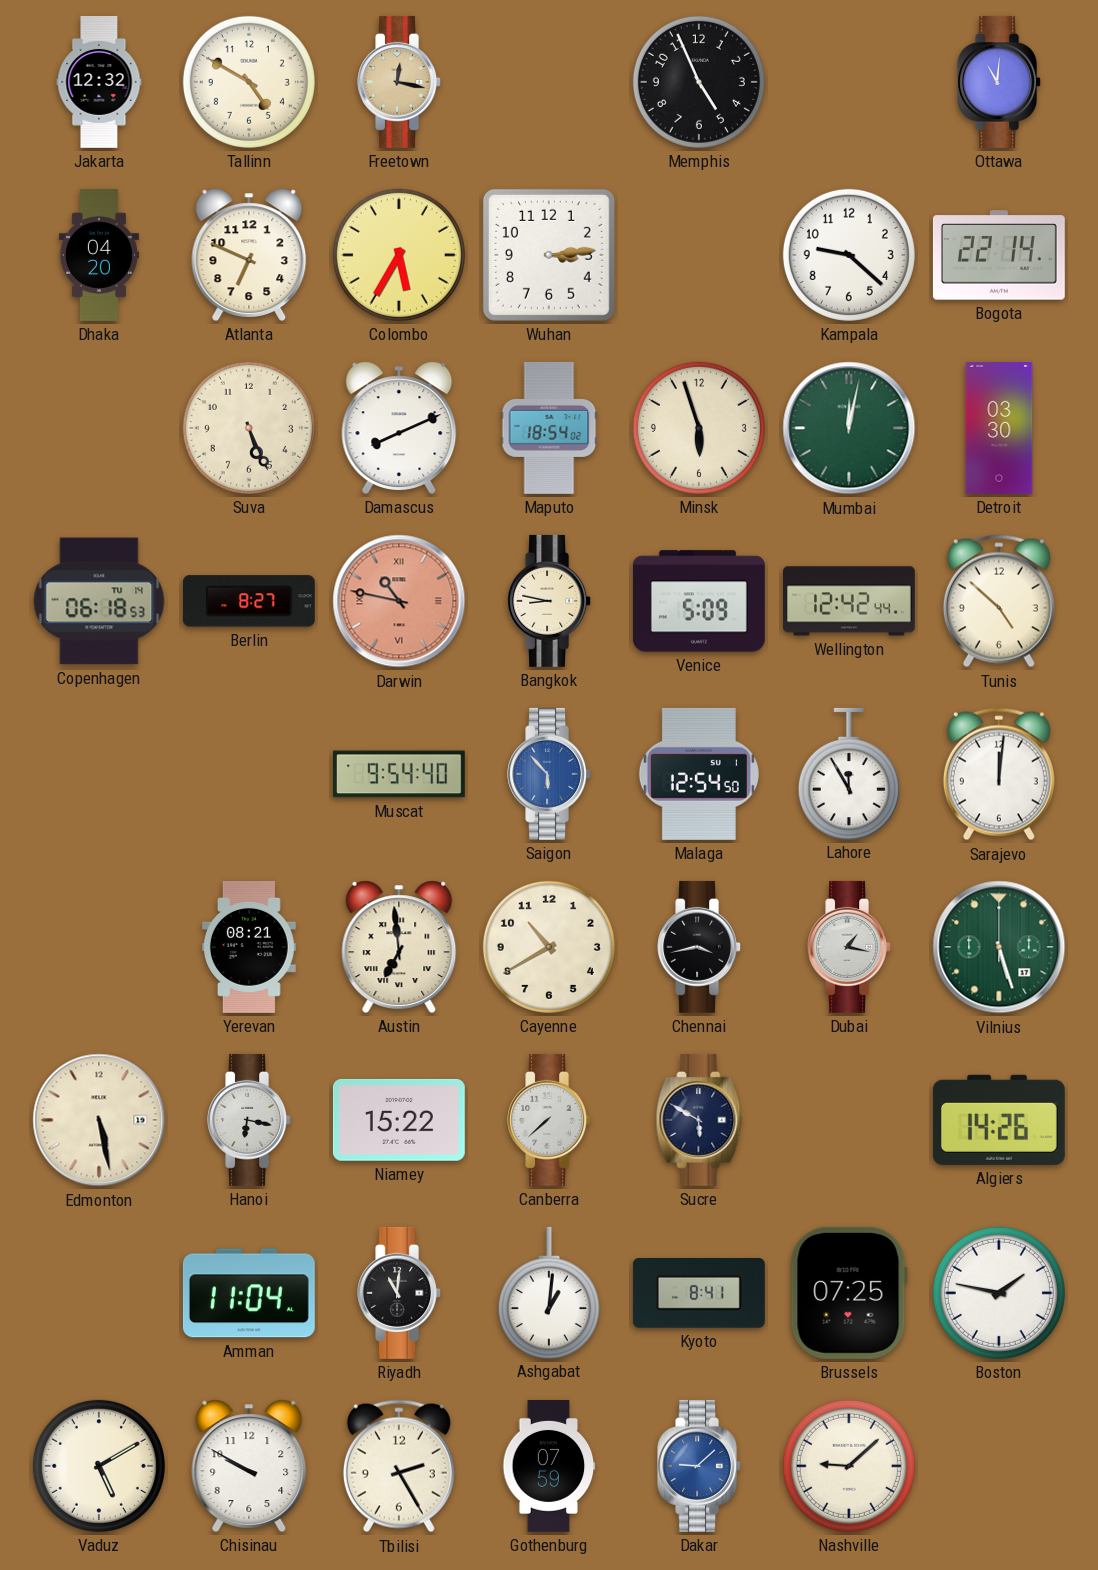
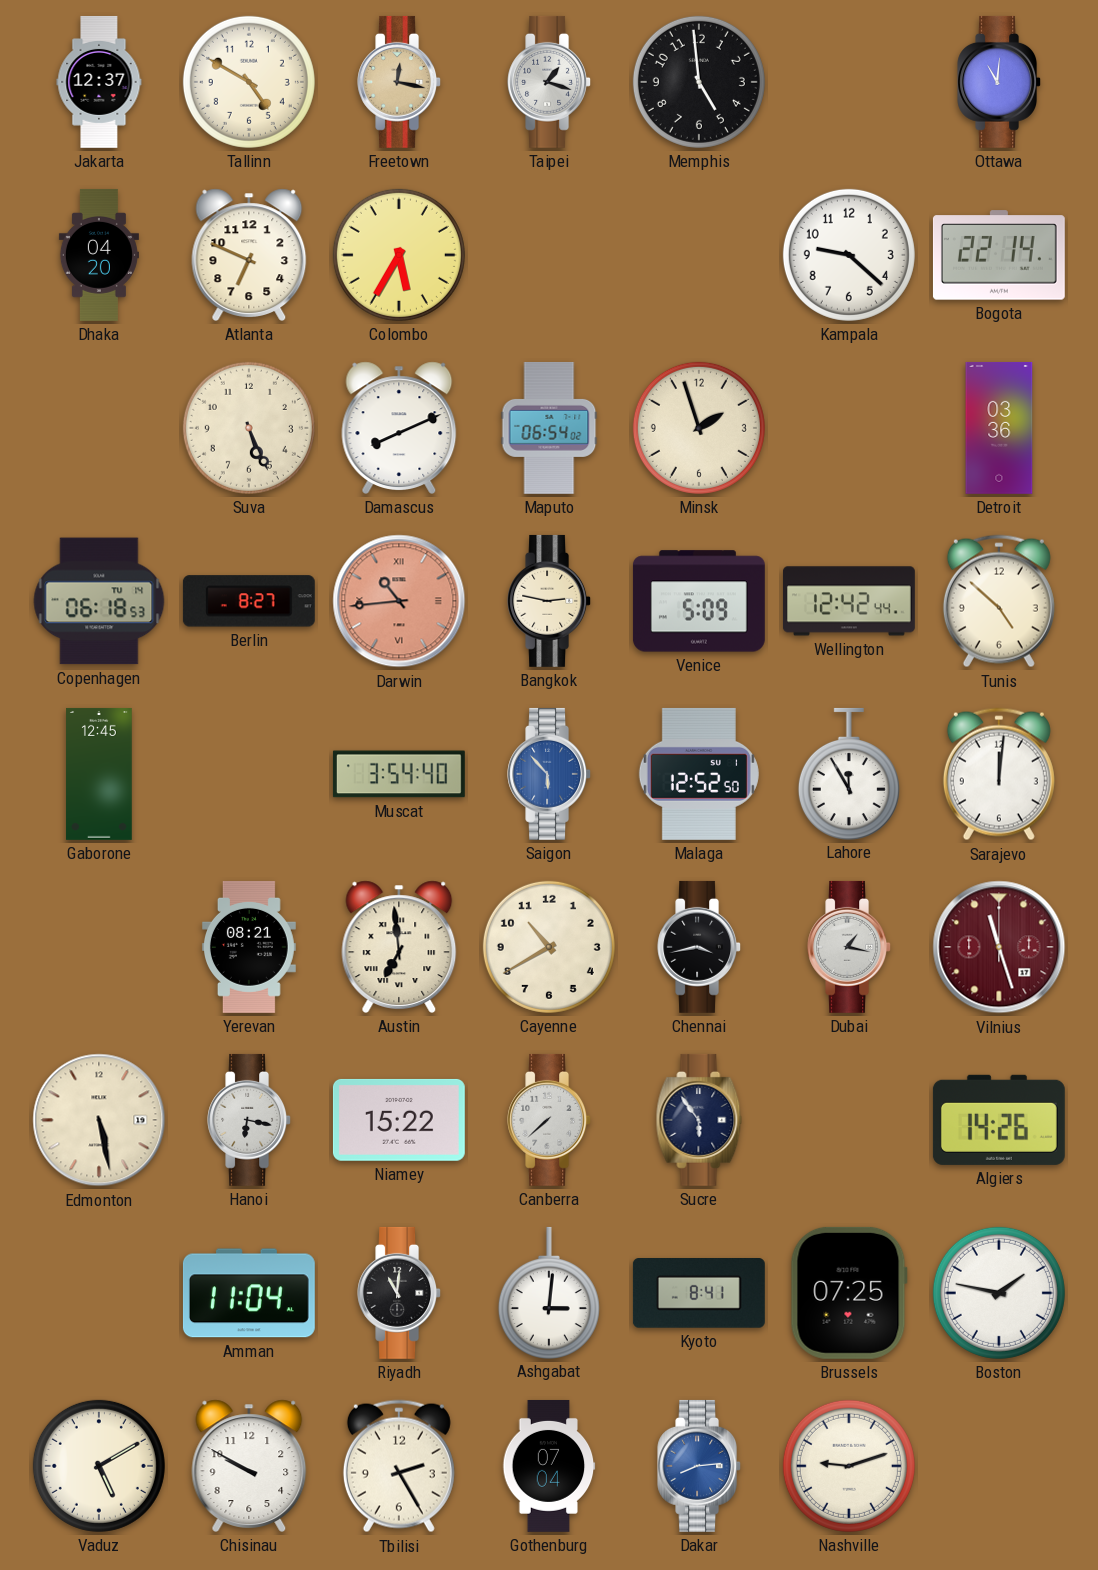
Jakarta: 12:32 -> 12:37
Taipei: none -> 1:18
Memphis: 4:56 -> 4:59
Wuhan: 3:14 -> none
Maputo: 18:54 -> 06:54
Minsk: 5:57 -> 1:57
Mumbai: 12:02 -> none
Detroit: 03:30 -> 03:36
Darwin: 10:47 -> 10:44
Bangkok: 8:47 -> 2:47
Gaborone: none -> 12:45
Muscat: 9:54 -> 3:54
Malaga: 12:54 -> 12:52
Vilnius: 5:27 -> 11:27
Vilnius dial: green -> burgundy
Sucre: 5:50 -> 5:54
Ashgabat: 1:01 -> 3:01
Gothenburg: 07:59 -> 07:04
Dakar: 9:08 -> 8:14
Nashville: 9:08 -> 9:12
